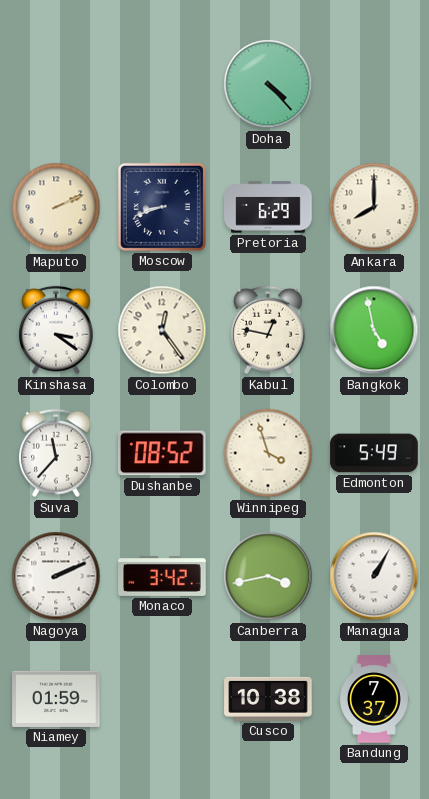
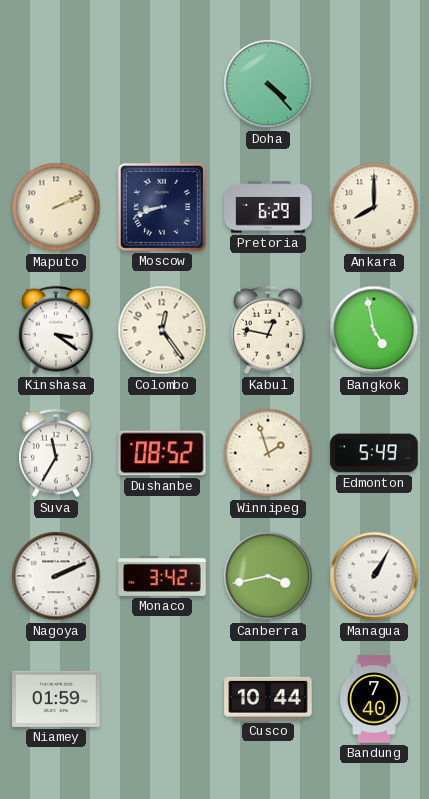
Suva: 11:37 -> 11:35
Winnipeg: 3:57 -> 1:57
Cusco: 10:38 -> 10:44
Bandung: 7:37 -> 7:40
